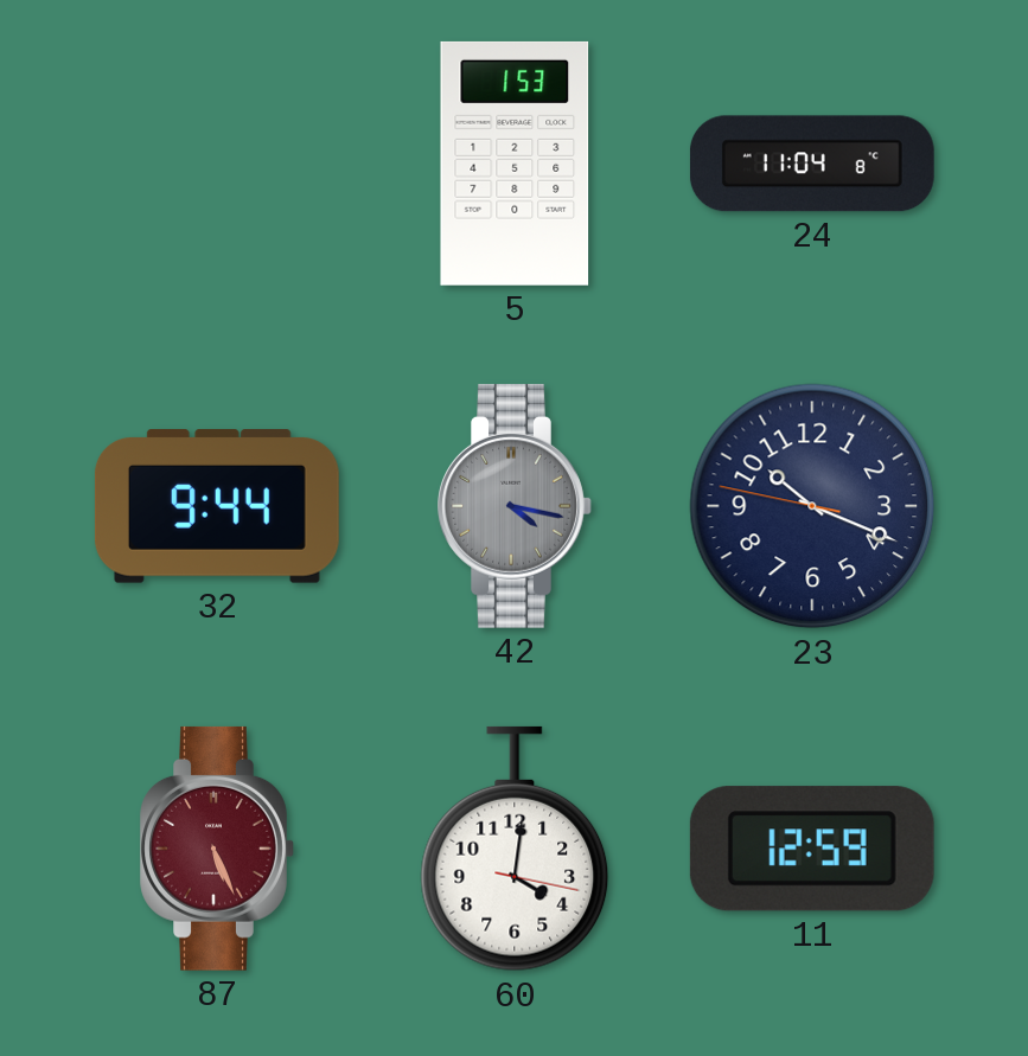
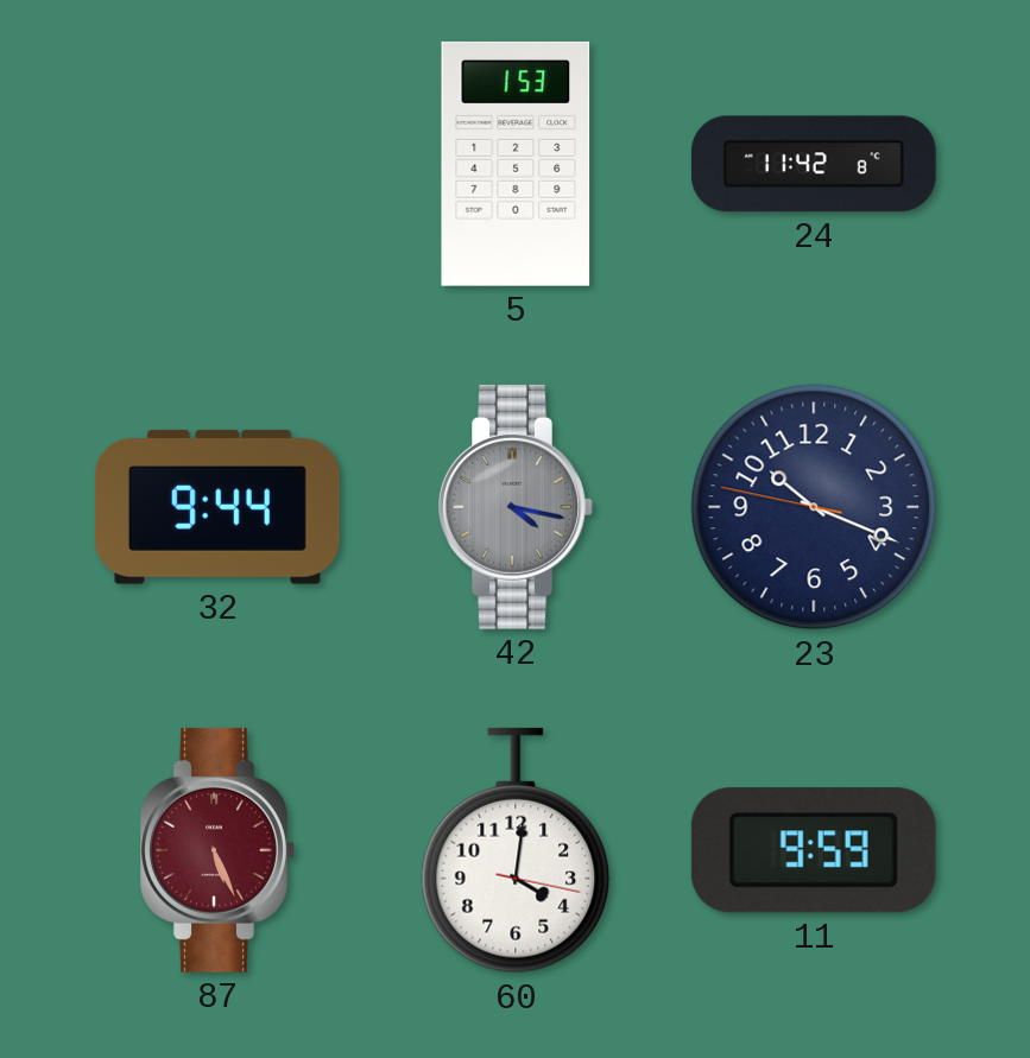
24: 11:04 -> 11:42
11: 12:59 -> 9:59
